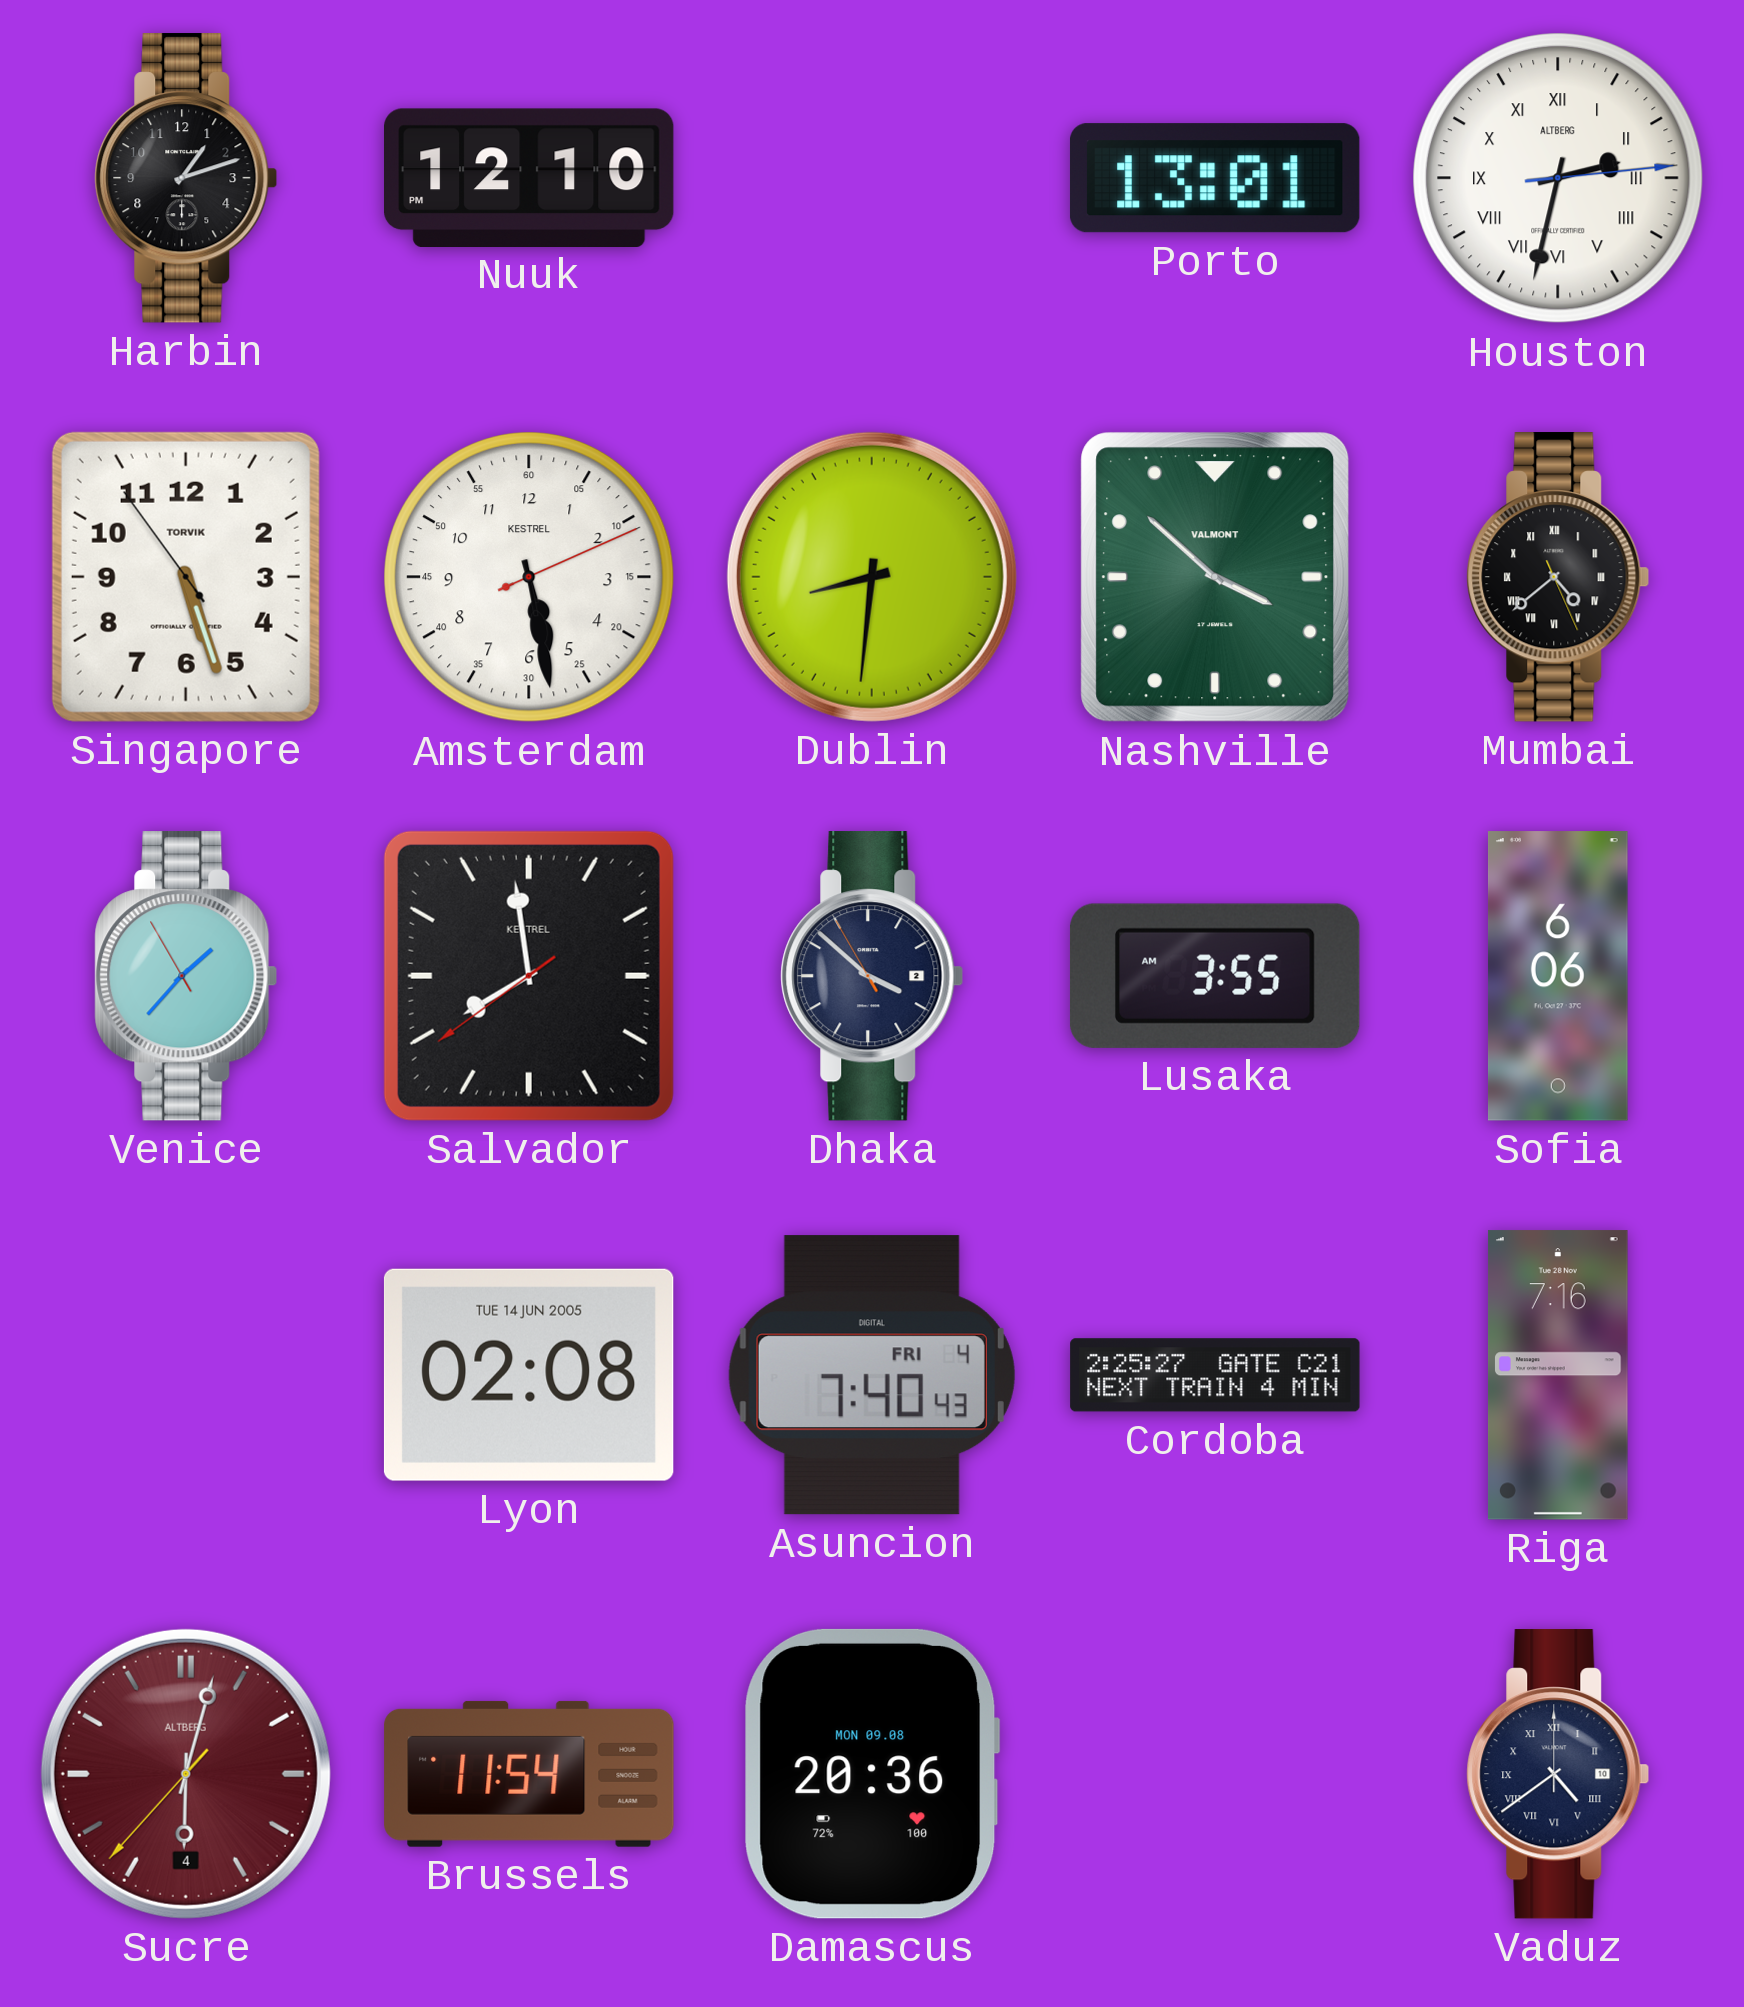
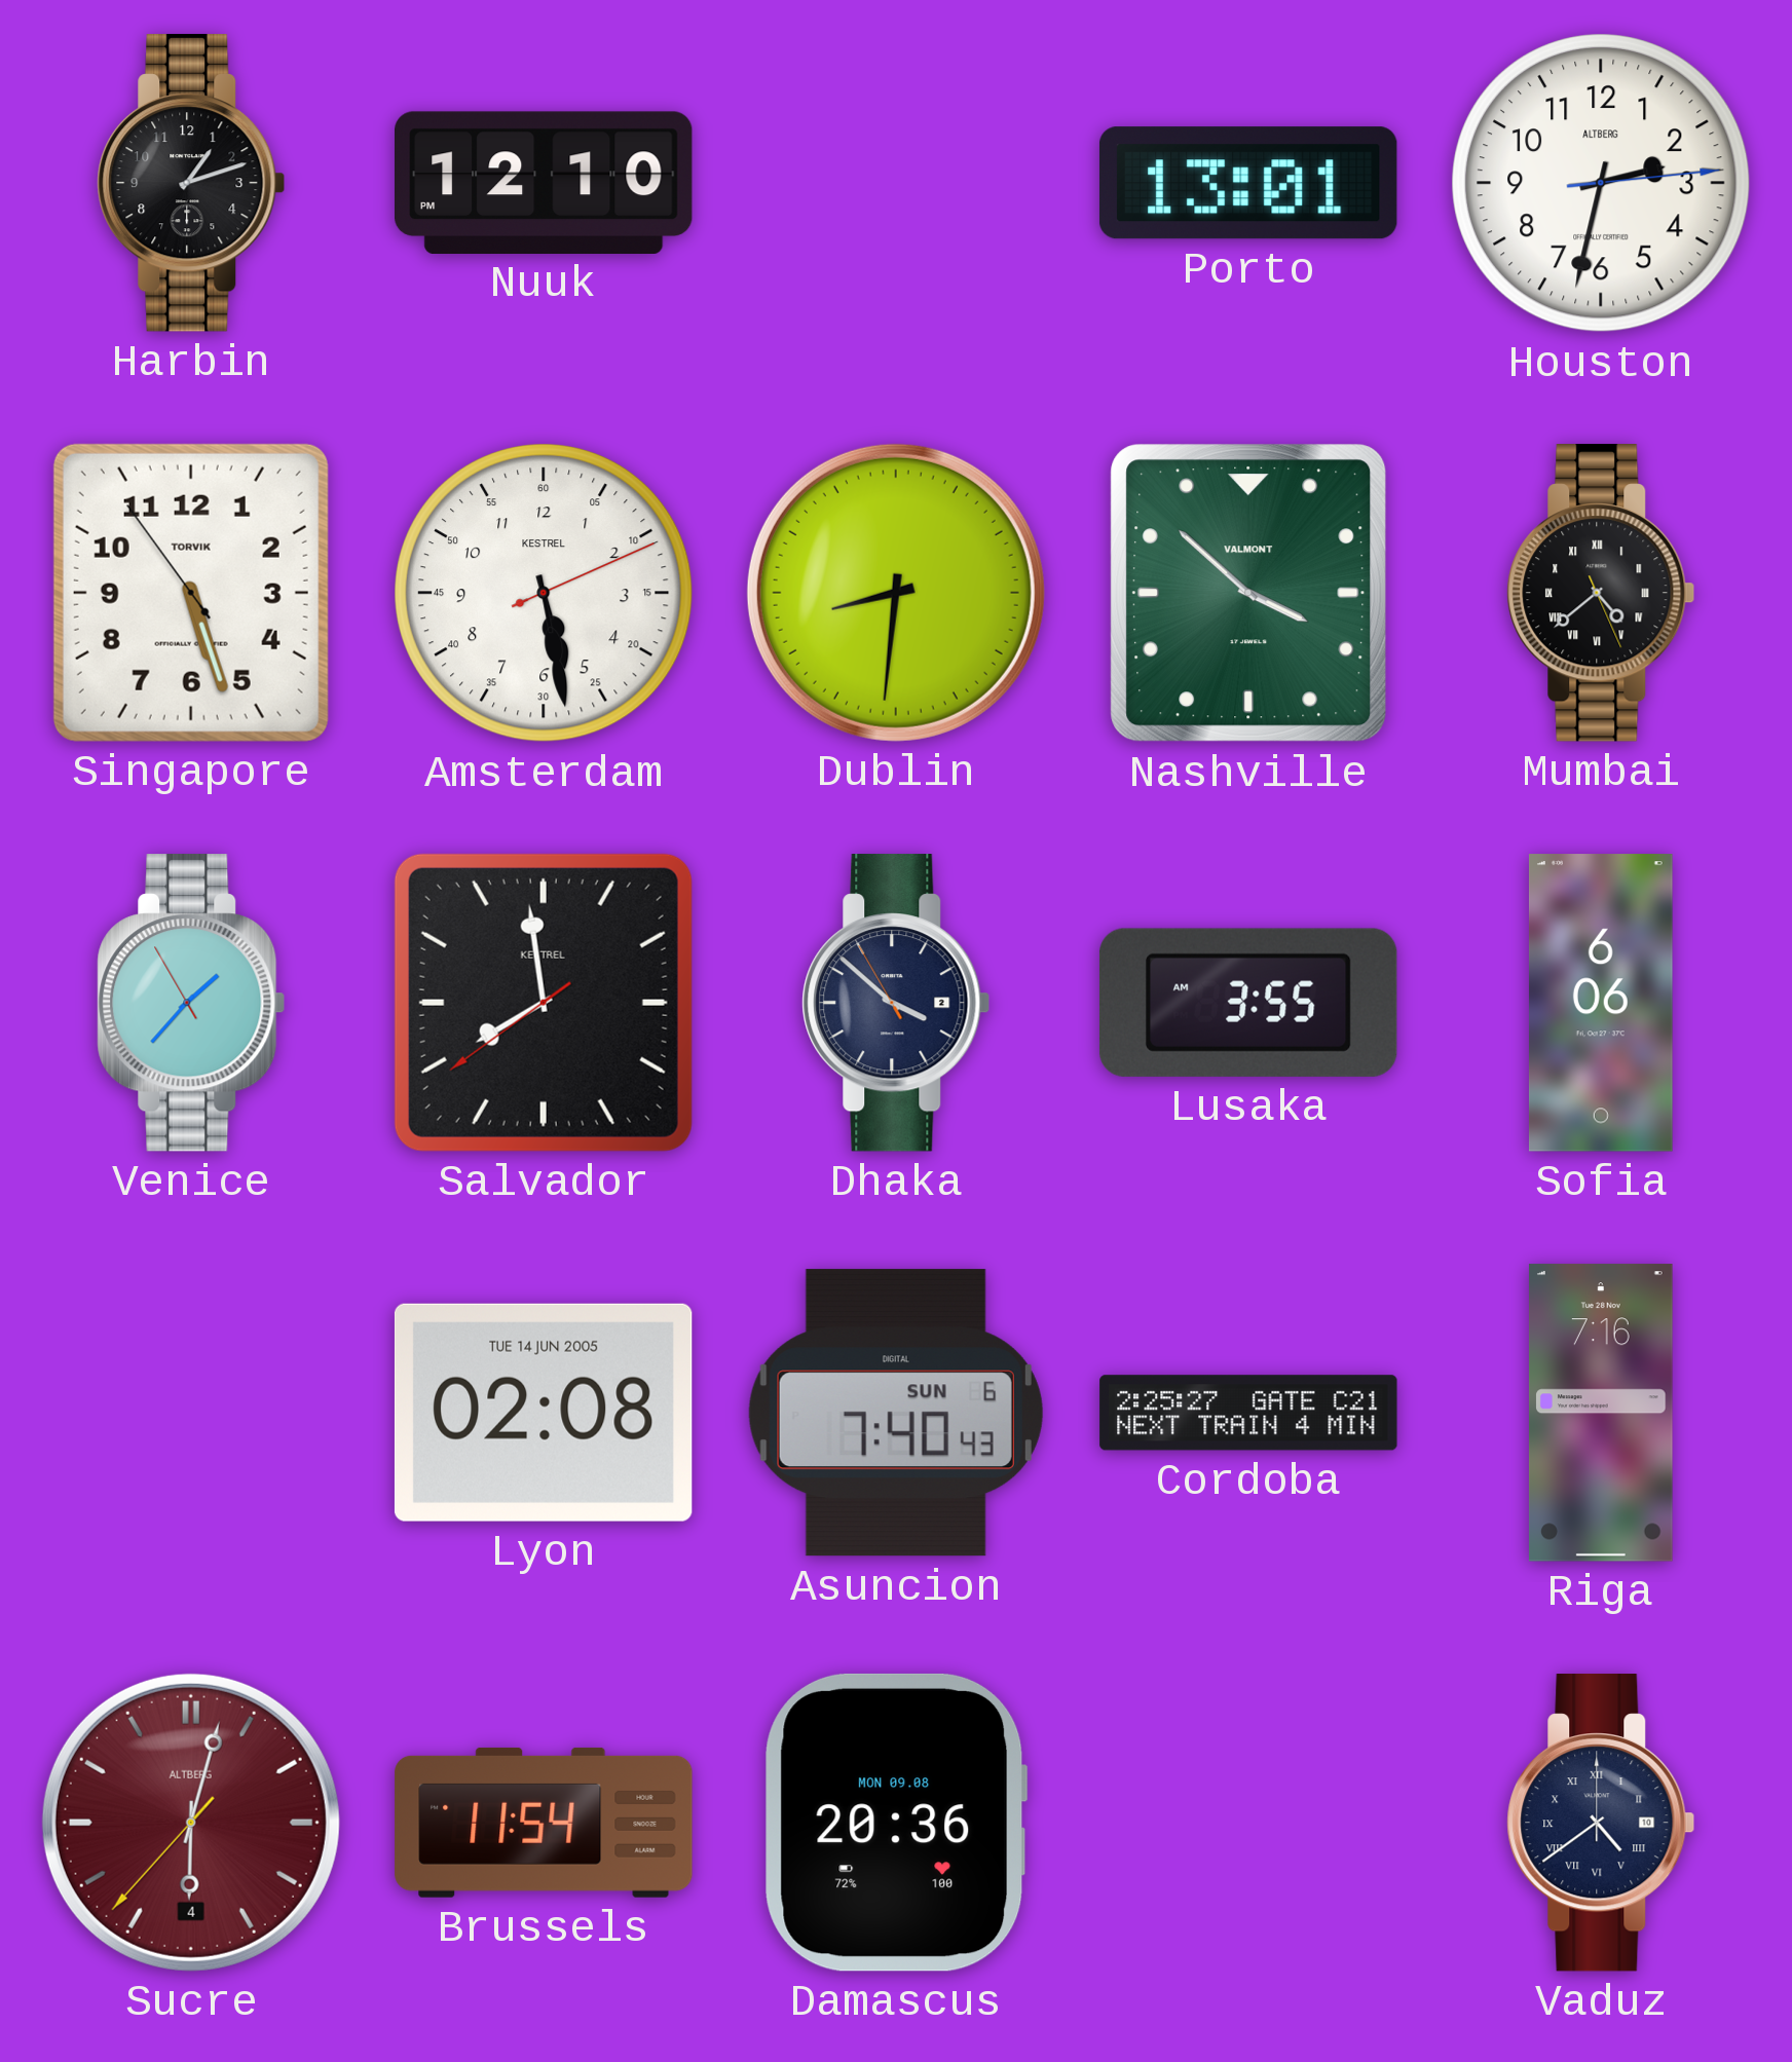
Houston numerals: Roman -> Arabic
Asuncion date: FRI 4 -> SUN 6
